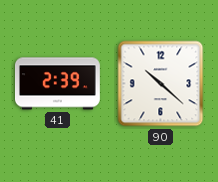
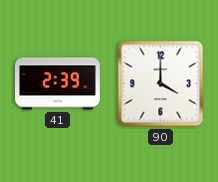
90: 10:22 -> 4:00
